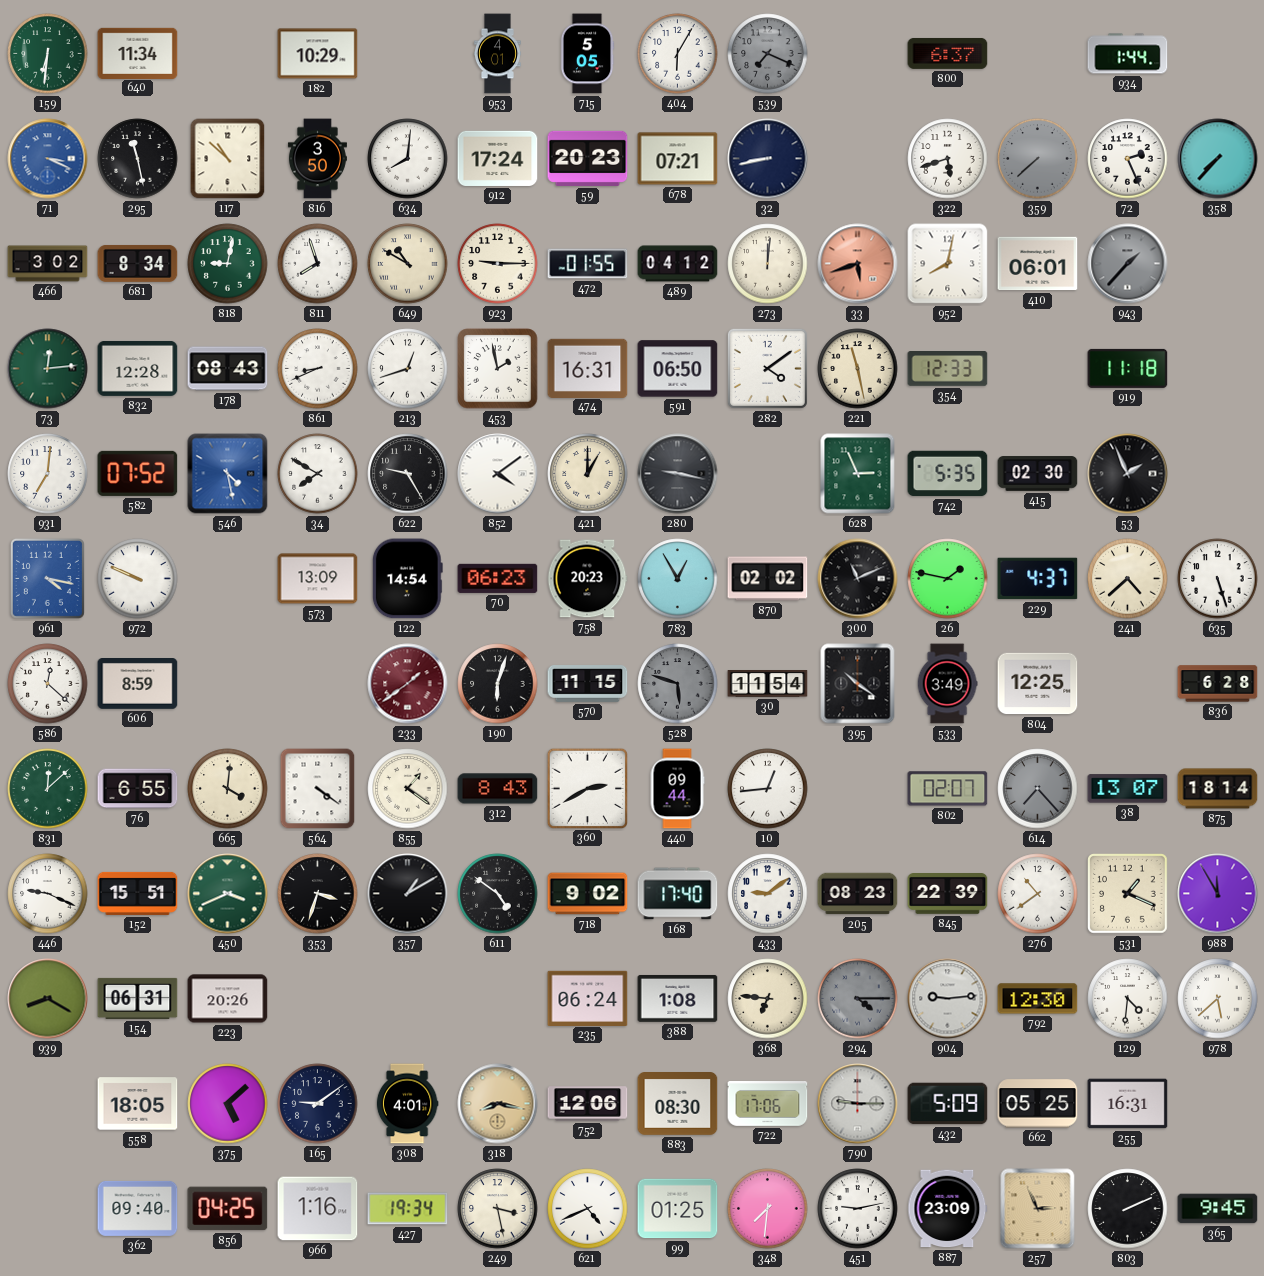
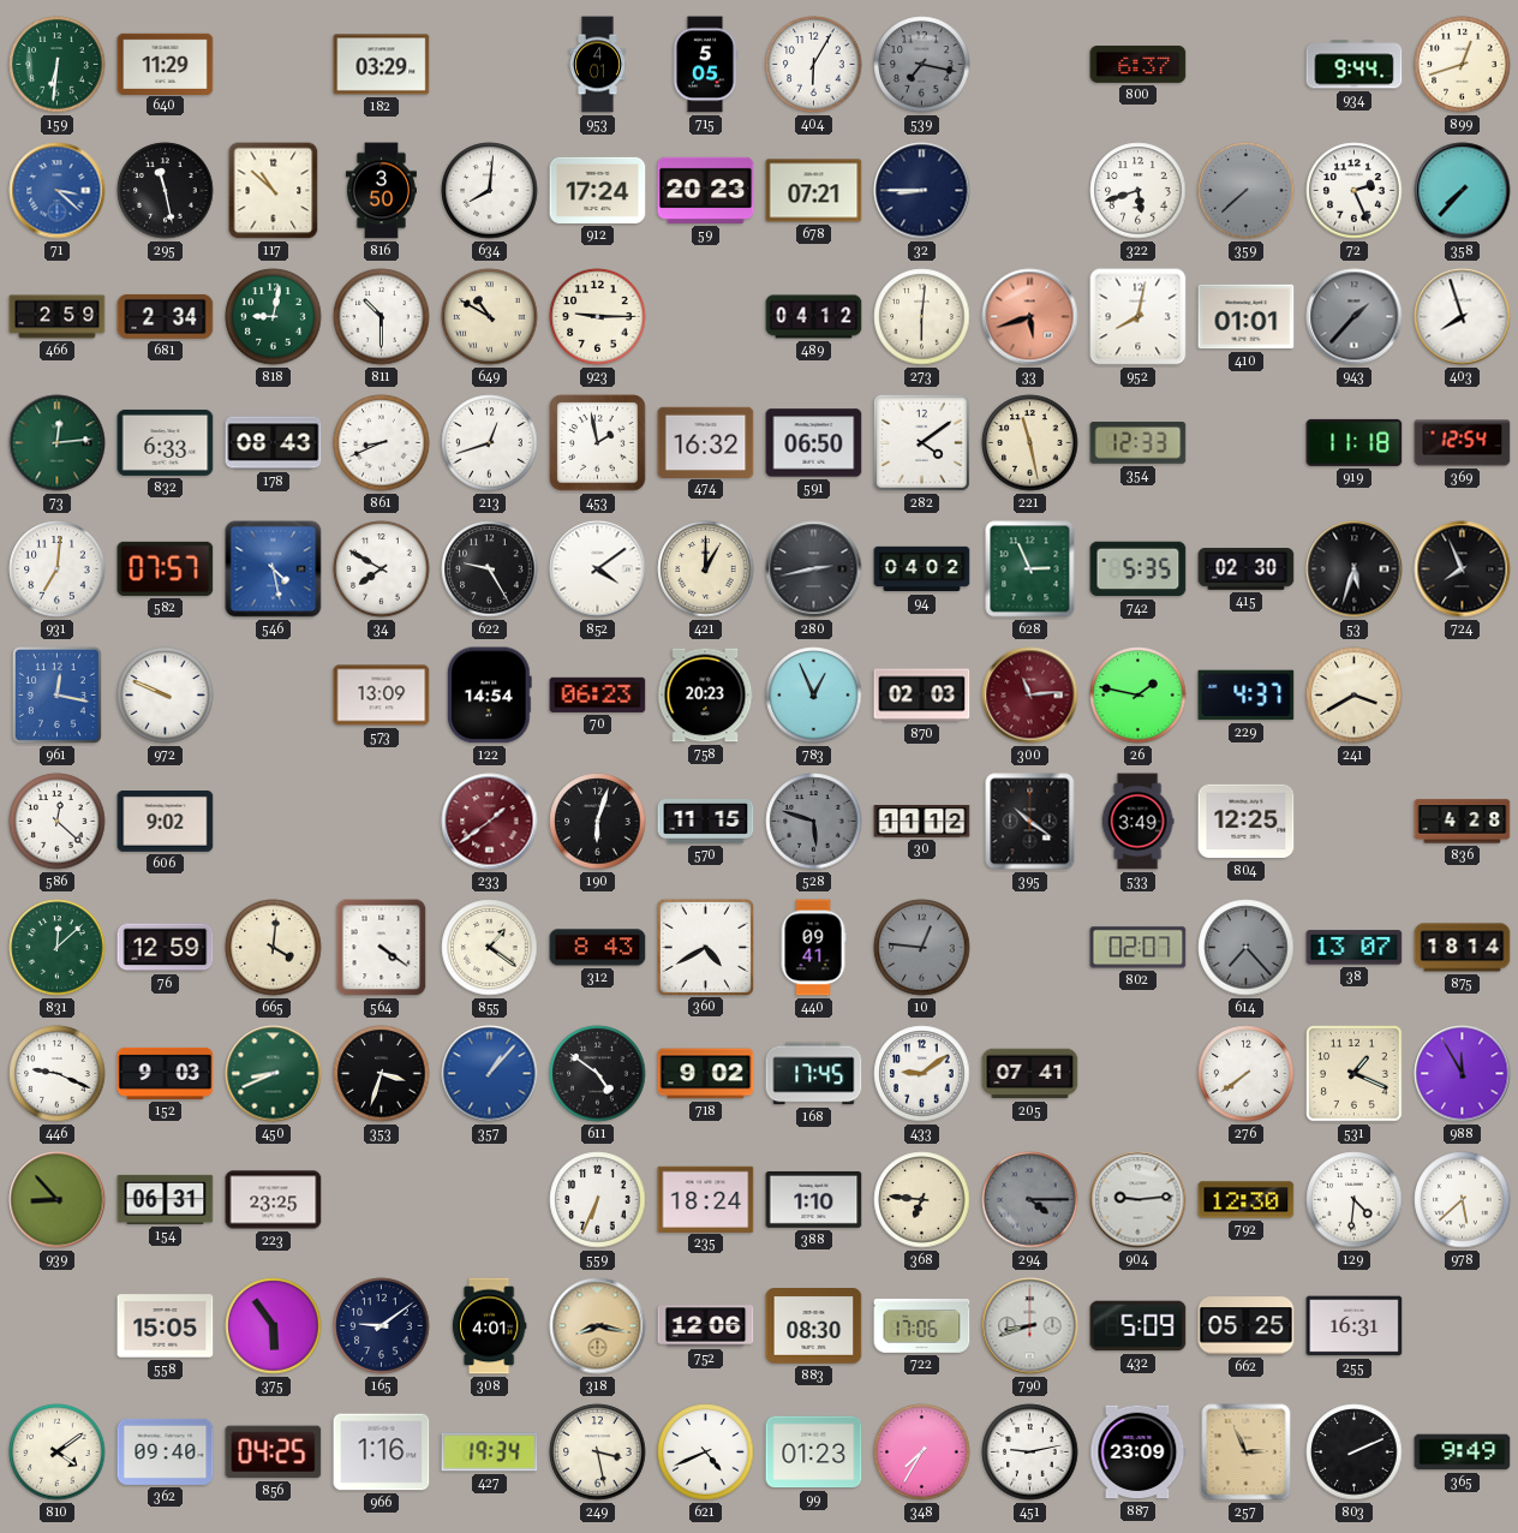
640: 11:34 -> 11:29
182: 10:29 -> 03:29
539: 7:19 -> 7:17
934: 1:44 -> 9:44
899: none -> 12:42
71: 3:19 -> 3:22
32: 8:43 -> 8:45
466: 3:02 -> 2:59
681: 8:34 -> 2:34
811: 7:57 -> 10:30
472: 01:55 -> none
273: 12:01 -> 6:01
410: 06:01 -> 01:01
403: none -> 7:57
832: 12:28 -> 6:33
474: 16:31 -> 16:32
369: none -> 12:54
582: 07:52 -> 07:57
280: 9:17 -> 2:43
94: none -> 04:02
53: 1:56 -> 5:33
724: none -> 7:56
961: 4:17 -> 12:17
783: 12:55 -> 12:56
870: 02:02 -> 02:03
300: 11:11 -> 11:14
300 dial: black -> burgundy
241: 4:38 -> 3:40
635: 5:27 -> none
606: 8:59 -> 9:02
30: 11:54 -> 11:12
836: 6:28 -> 4:28
76: 6:55 -> 12:59
360: 2:40 -> 4:40
440: 09:44 -> 09:41
10: 12:44 -> 12:46
10 dial: white -> grey
152: 15:51 -> 9:03
450: 3:41 -> 8:41
357: 1:10 -> 1:07
357 dial: black -> blue
168: 17:40 -> 17:45
205: 08:23 -> 07:41
845: 22:39 -> none
276: 10:39 -> 7:39
939: 8:20 -> 8:53
223: 20:26 -> 23:25
559: none -> 6:34
235: 06:24 -> 18:24
388: 1:08 -> 1:10
558: 18:05 -> 15:05
375: 5:08 -> 5:54
790: 9:15 -> 8:42
810: none -> 4:09
99: 01:25 -> 01:23
348: 7:31 -> 7:35
365: 9:45 -> 9:49
